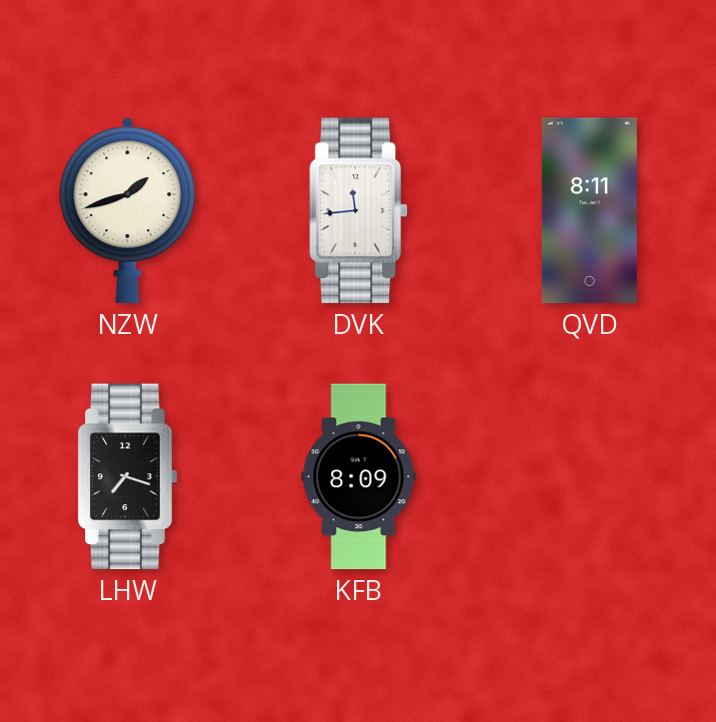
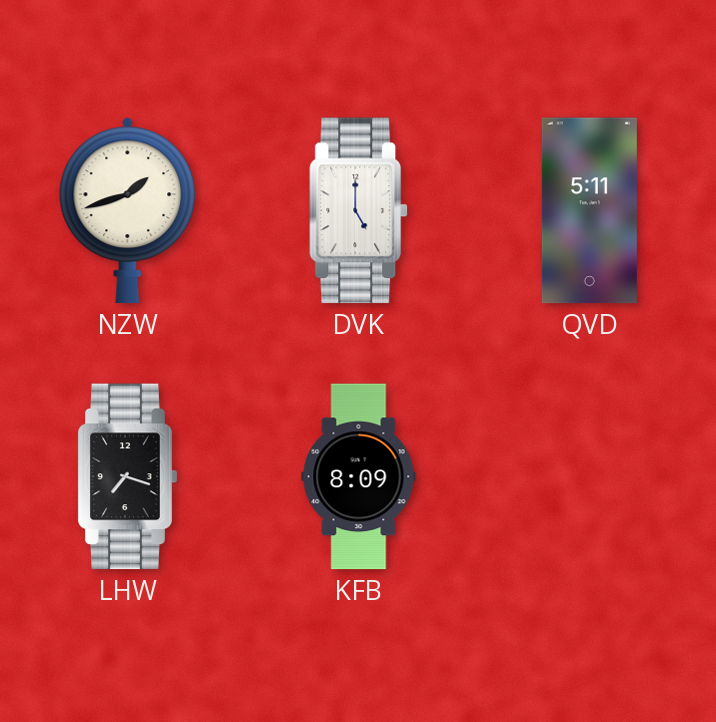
DVK: 11:44 -> 5:00
QVD: 8:11 -> 5:11
